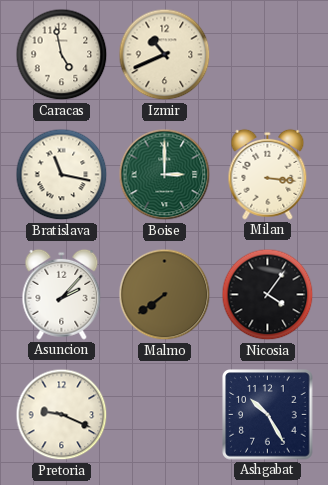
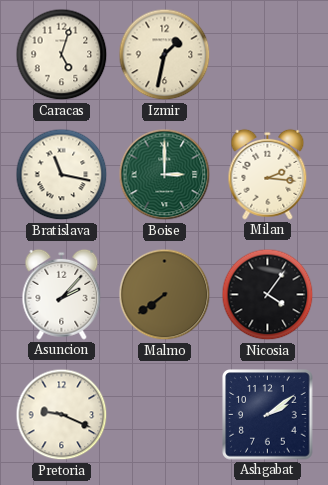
Caracas: 4:58 -> 5:03
Izmir: 10:41 -> 1:32
Milan: 3:16 -> 2:16
Ashgabat: 10:25 -> 2:09
